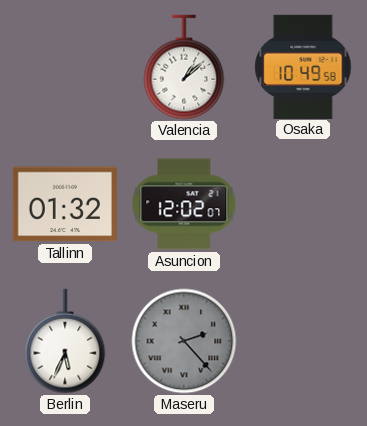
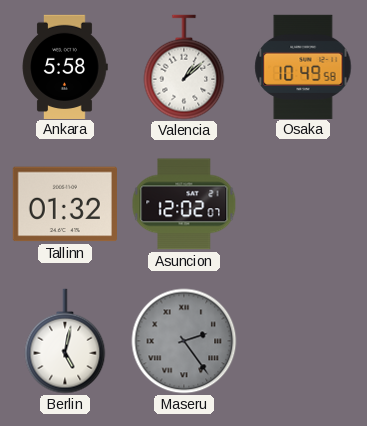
Ankara: none -> 5:58
Berlin: 5:34 -> 5:02
Maseru: 2:23 -> 2:24
